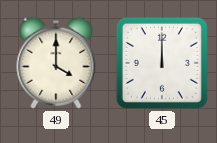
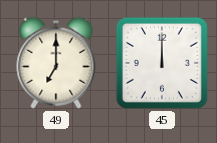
49: 4:00 -> 7:00
